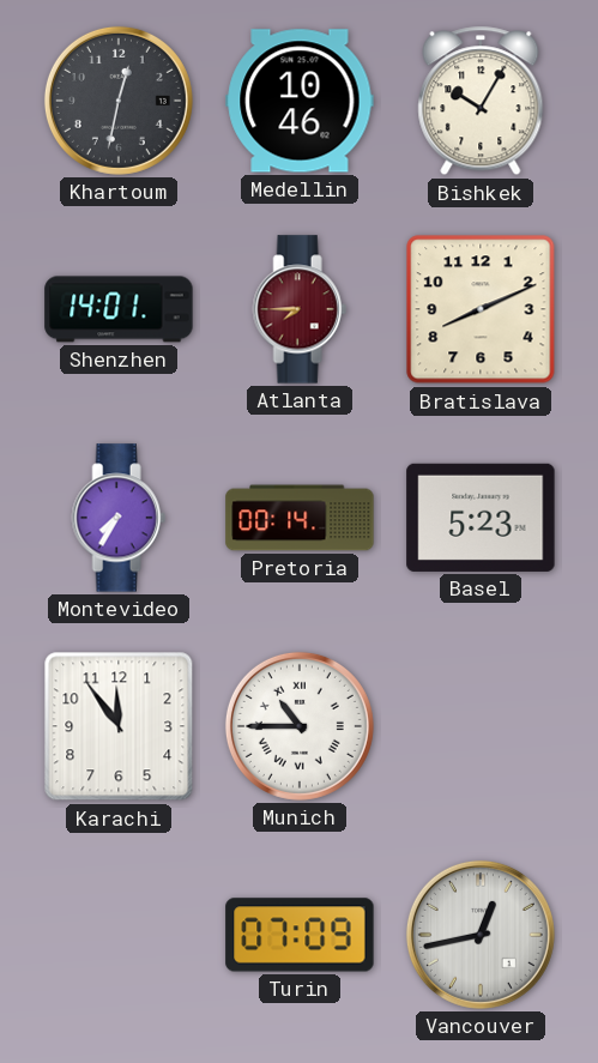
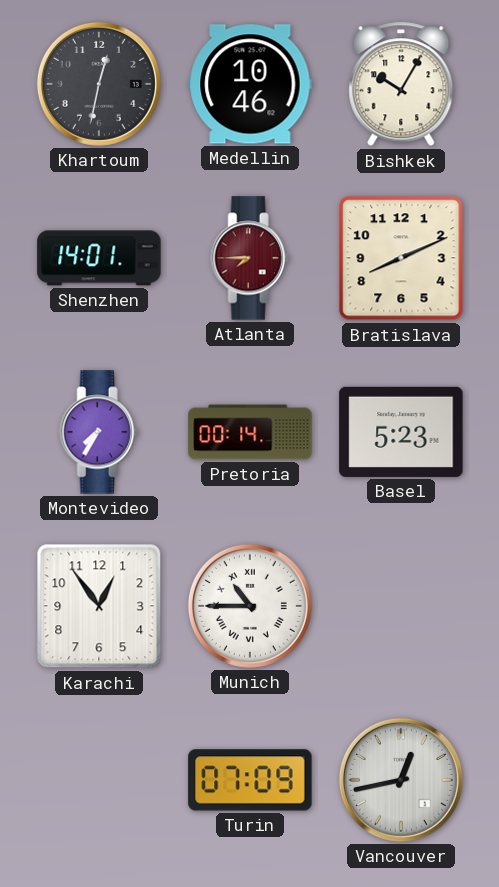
Karachi: 11:54 -> 12:54
